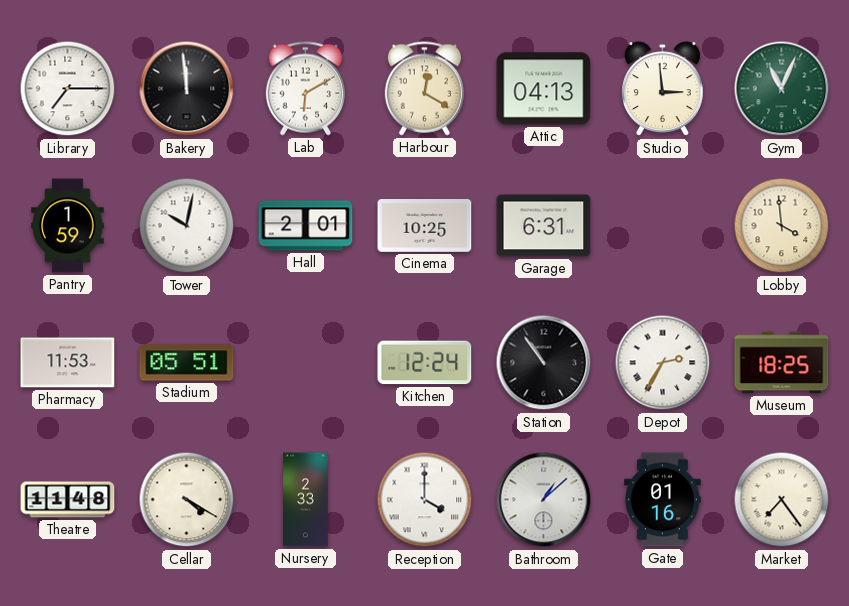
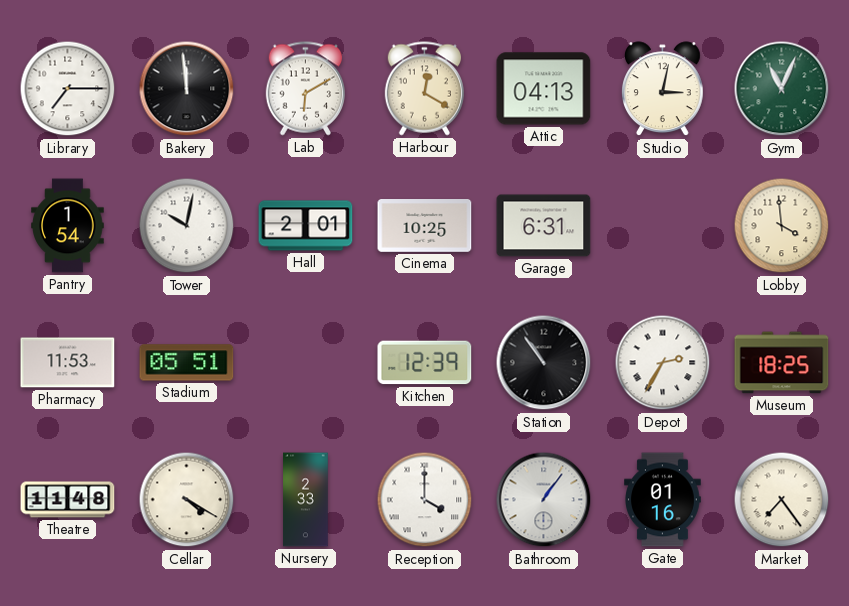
Studio: 2:59 -> 3:02
Pantry: 1:59 -> 1:54
Kitchen: 12:24 -> 12:39
Bathroom: 1:08 -> 1:06
